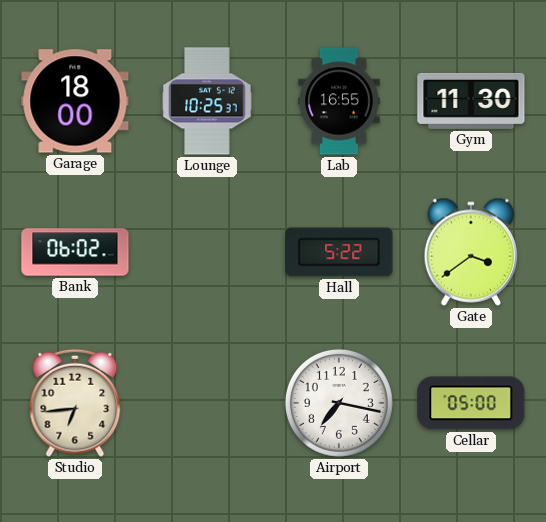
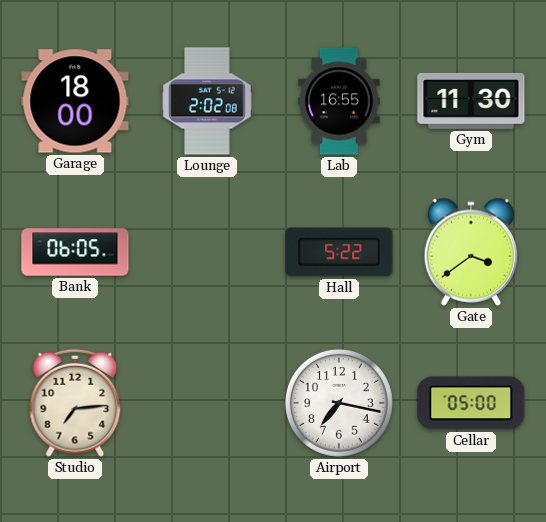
Lounge: 10:25 -> 2:02
Bank: 06:02 -> 06:05
Studio: 6:44 -> 7:14
